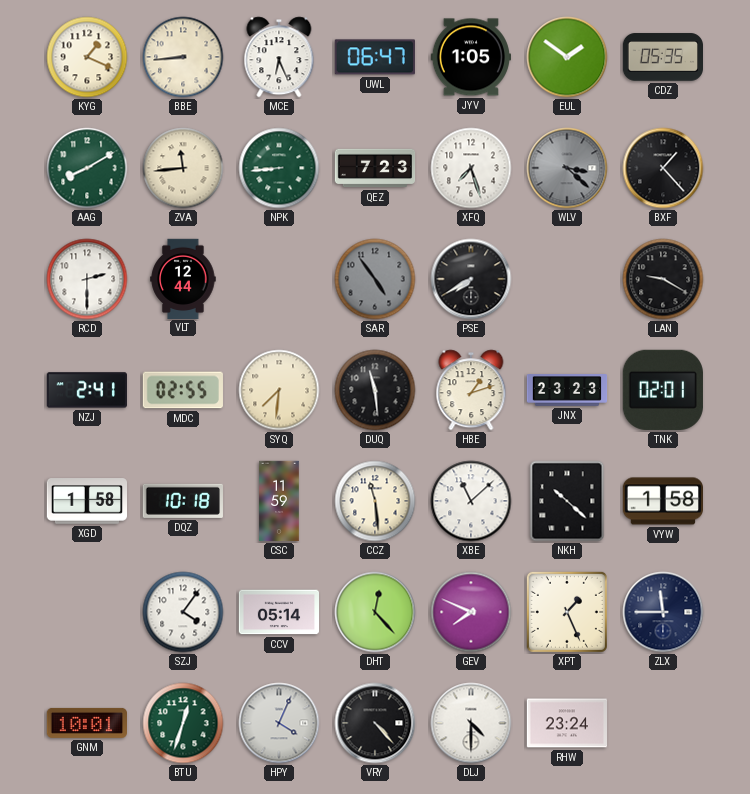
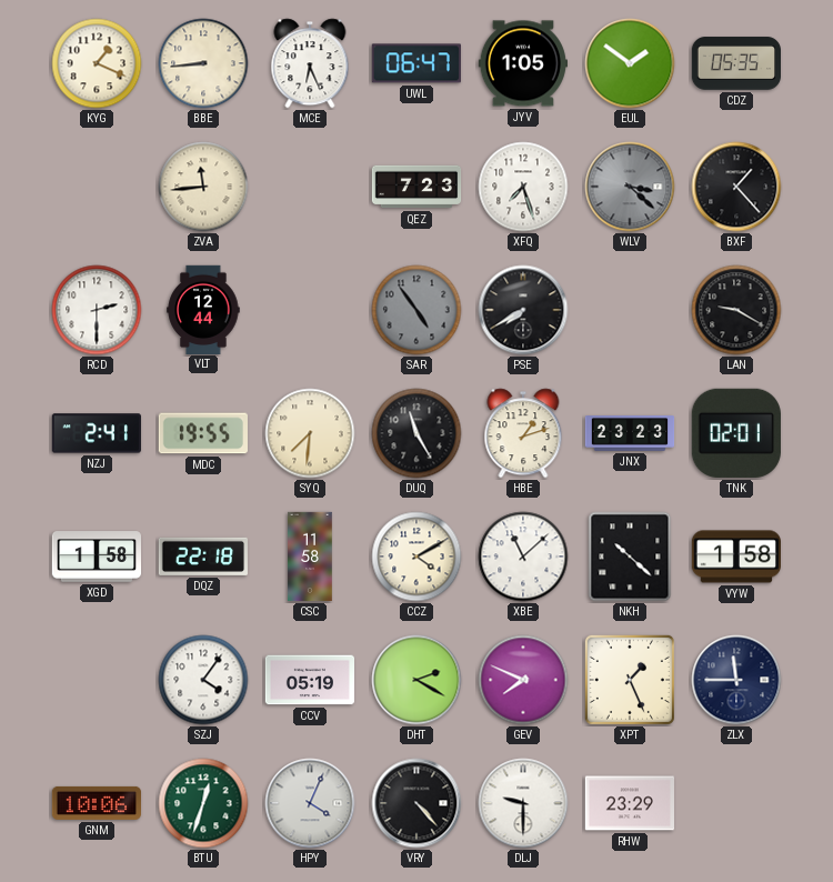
AAG: 8:10 -> none
NPK: 8:44 -> none
MDC: 02:55 -> 19:55
DUQ: 11:29 -> 11:25
DQZ: 10:18 -> 22:18
CSC: 11:59 -> 11:58
CCZ: 11:29 -> 4:10
CCV: 05:14 -> 05:19
DHT: 12:23 -> 2:20
GNM: 10:01 -> 10:06
DLJ: 4:30 -> 9:30
RHW: 23:24 -> 23:29
